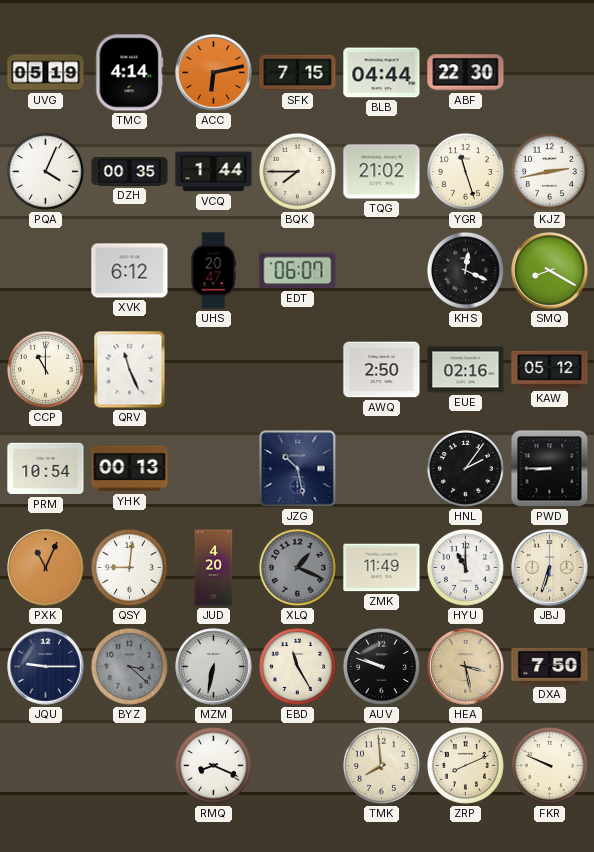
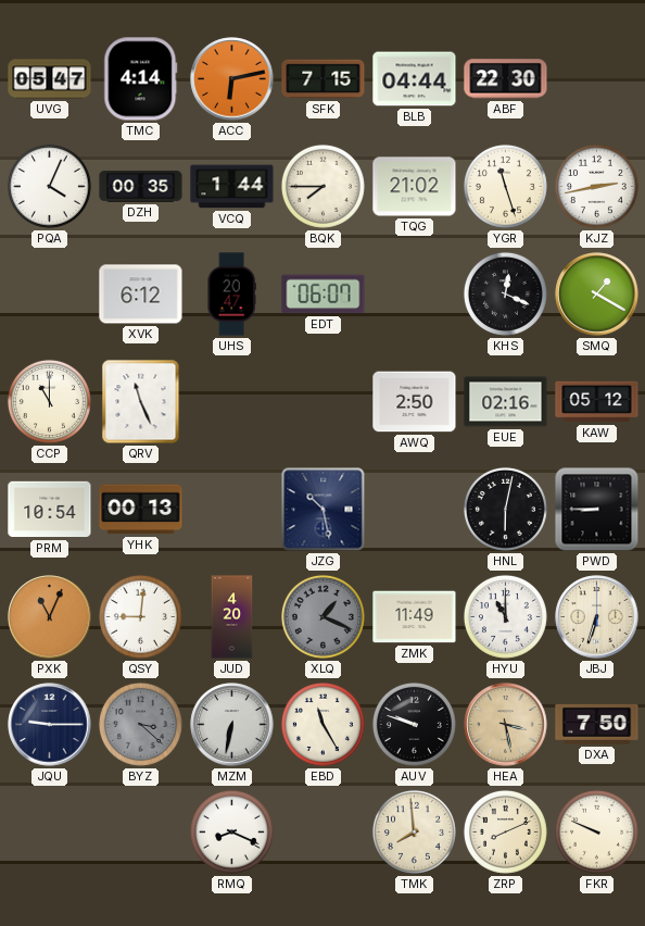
UVG: 05:19 -> 05:47
SMQ: 8:20 -> 1:20
HNL: 2:06 -> 6:02
